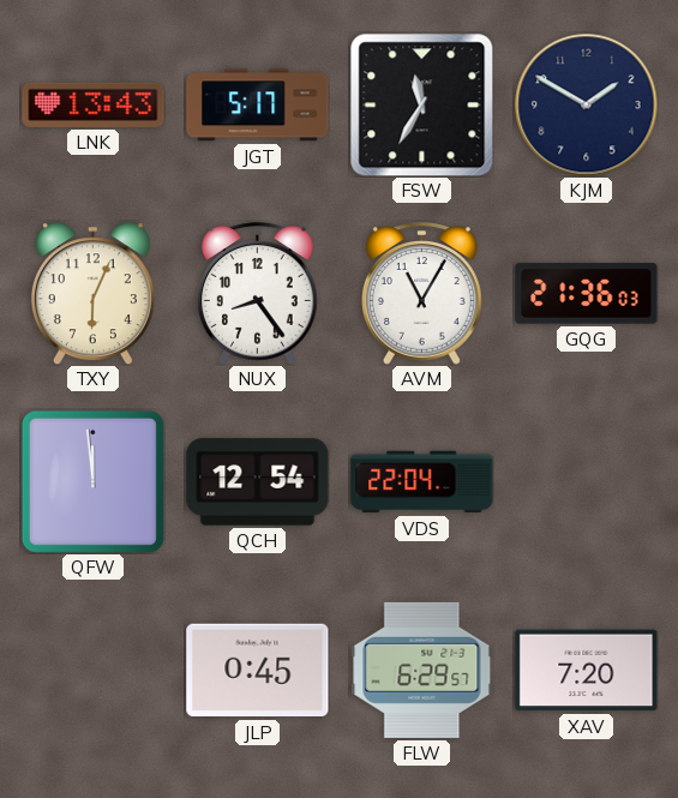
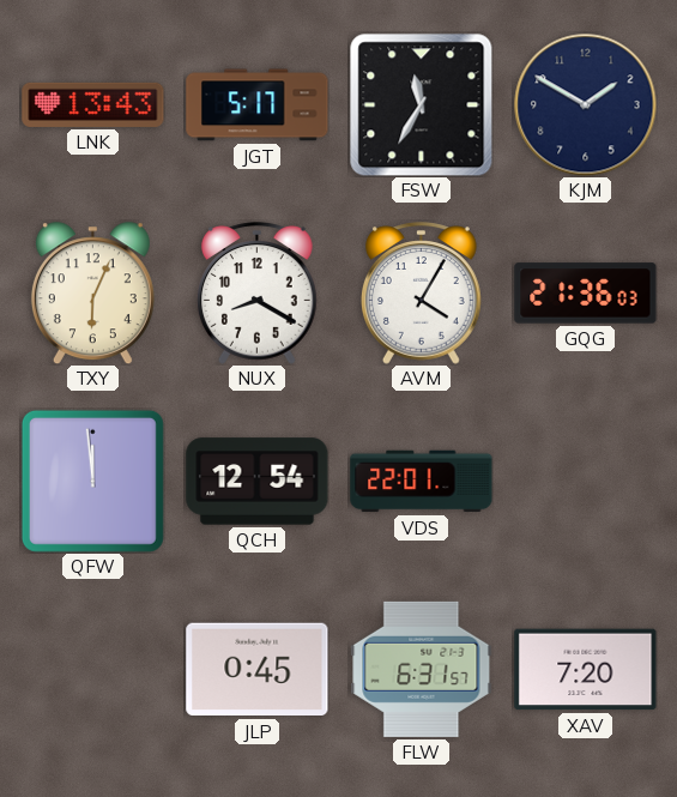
NUX: 8:24 -> 8:20
AVM: 11:05 -> 4:05
VDS: 22:04 -> 22:01
FLW: 6:29 -> 6:31
